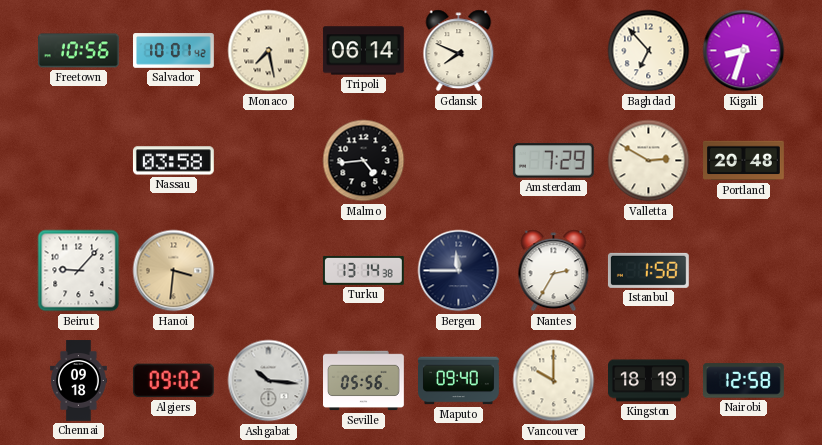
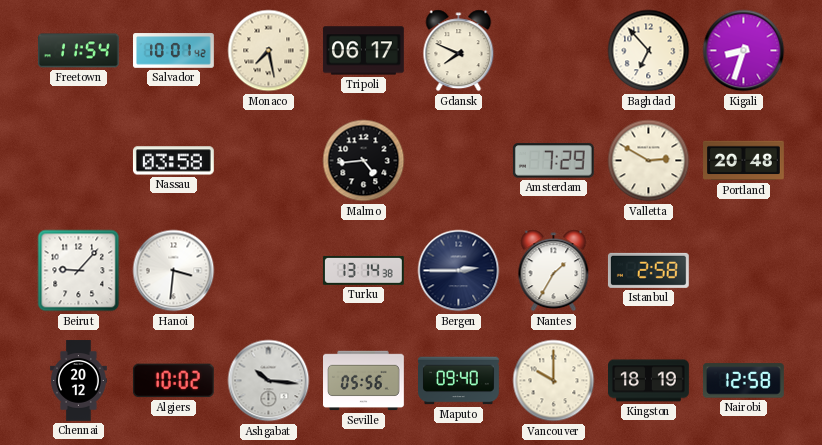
Freetown: 10:56 -> 11:54
Tripoli: 06:14 -> 06:17
Hanoi dial: champagne -> white
Bergen: 11:45 -> 2:45
Nantes: 2:35 -> 1:35
Istanbul: 1:58 -> 2:58
Chennai: 09:18 -> 20:12
Algiers: 09:02 -> 10:02
